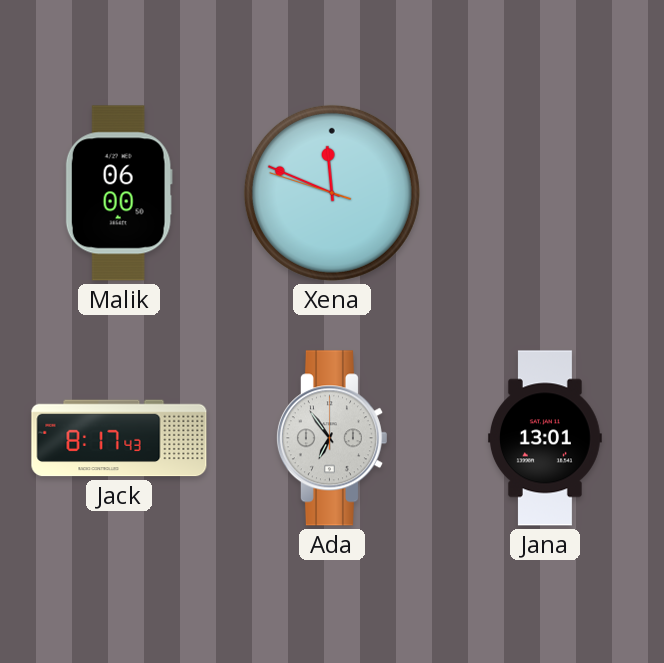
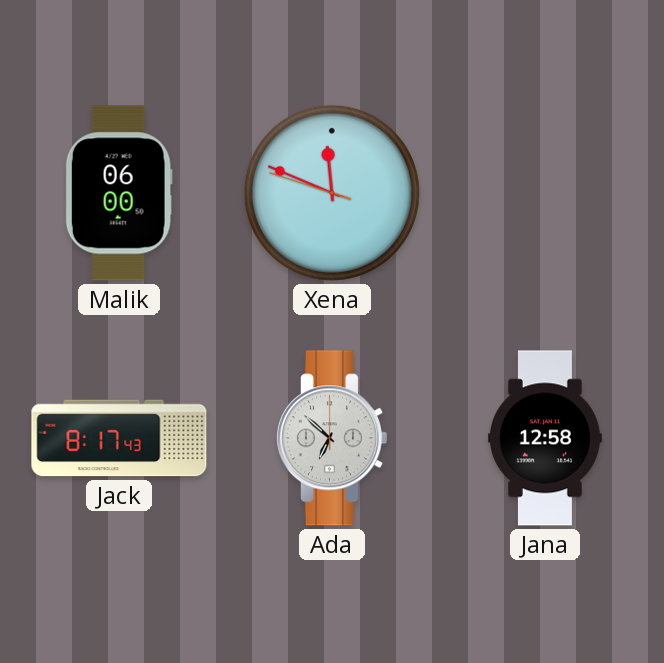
Ada: 6:54 -> 6:52
Jana: 13:01 -> 12:58
